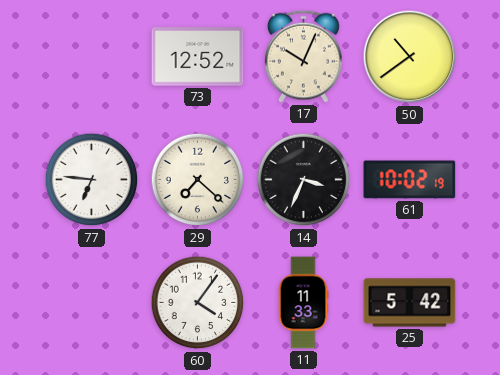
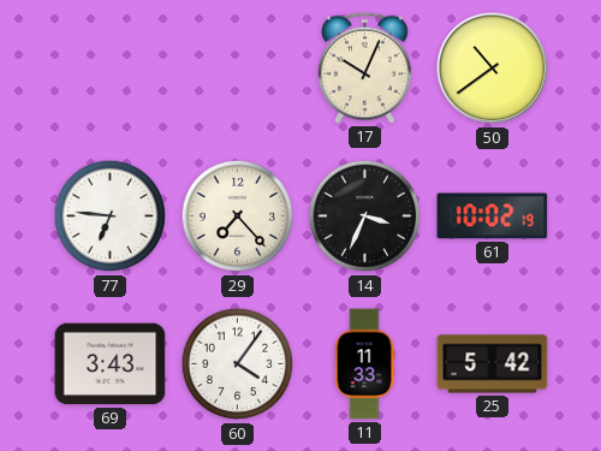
73: 12:52 -> none
29: 7:22 -> 7:23
69: none -> 3:43
